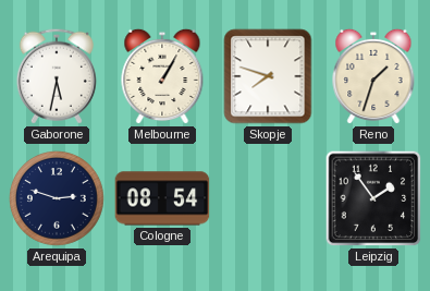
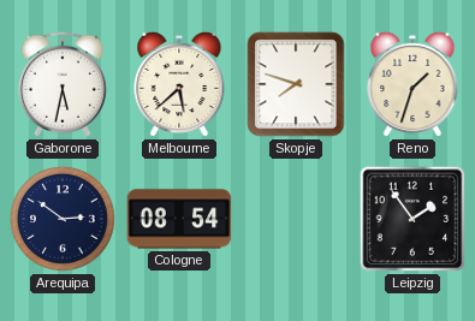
Melbourne: 1:05 -> 5:38
Arequipa: 2:48 -> 2:51
